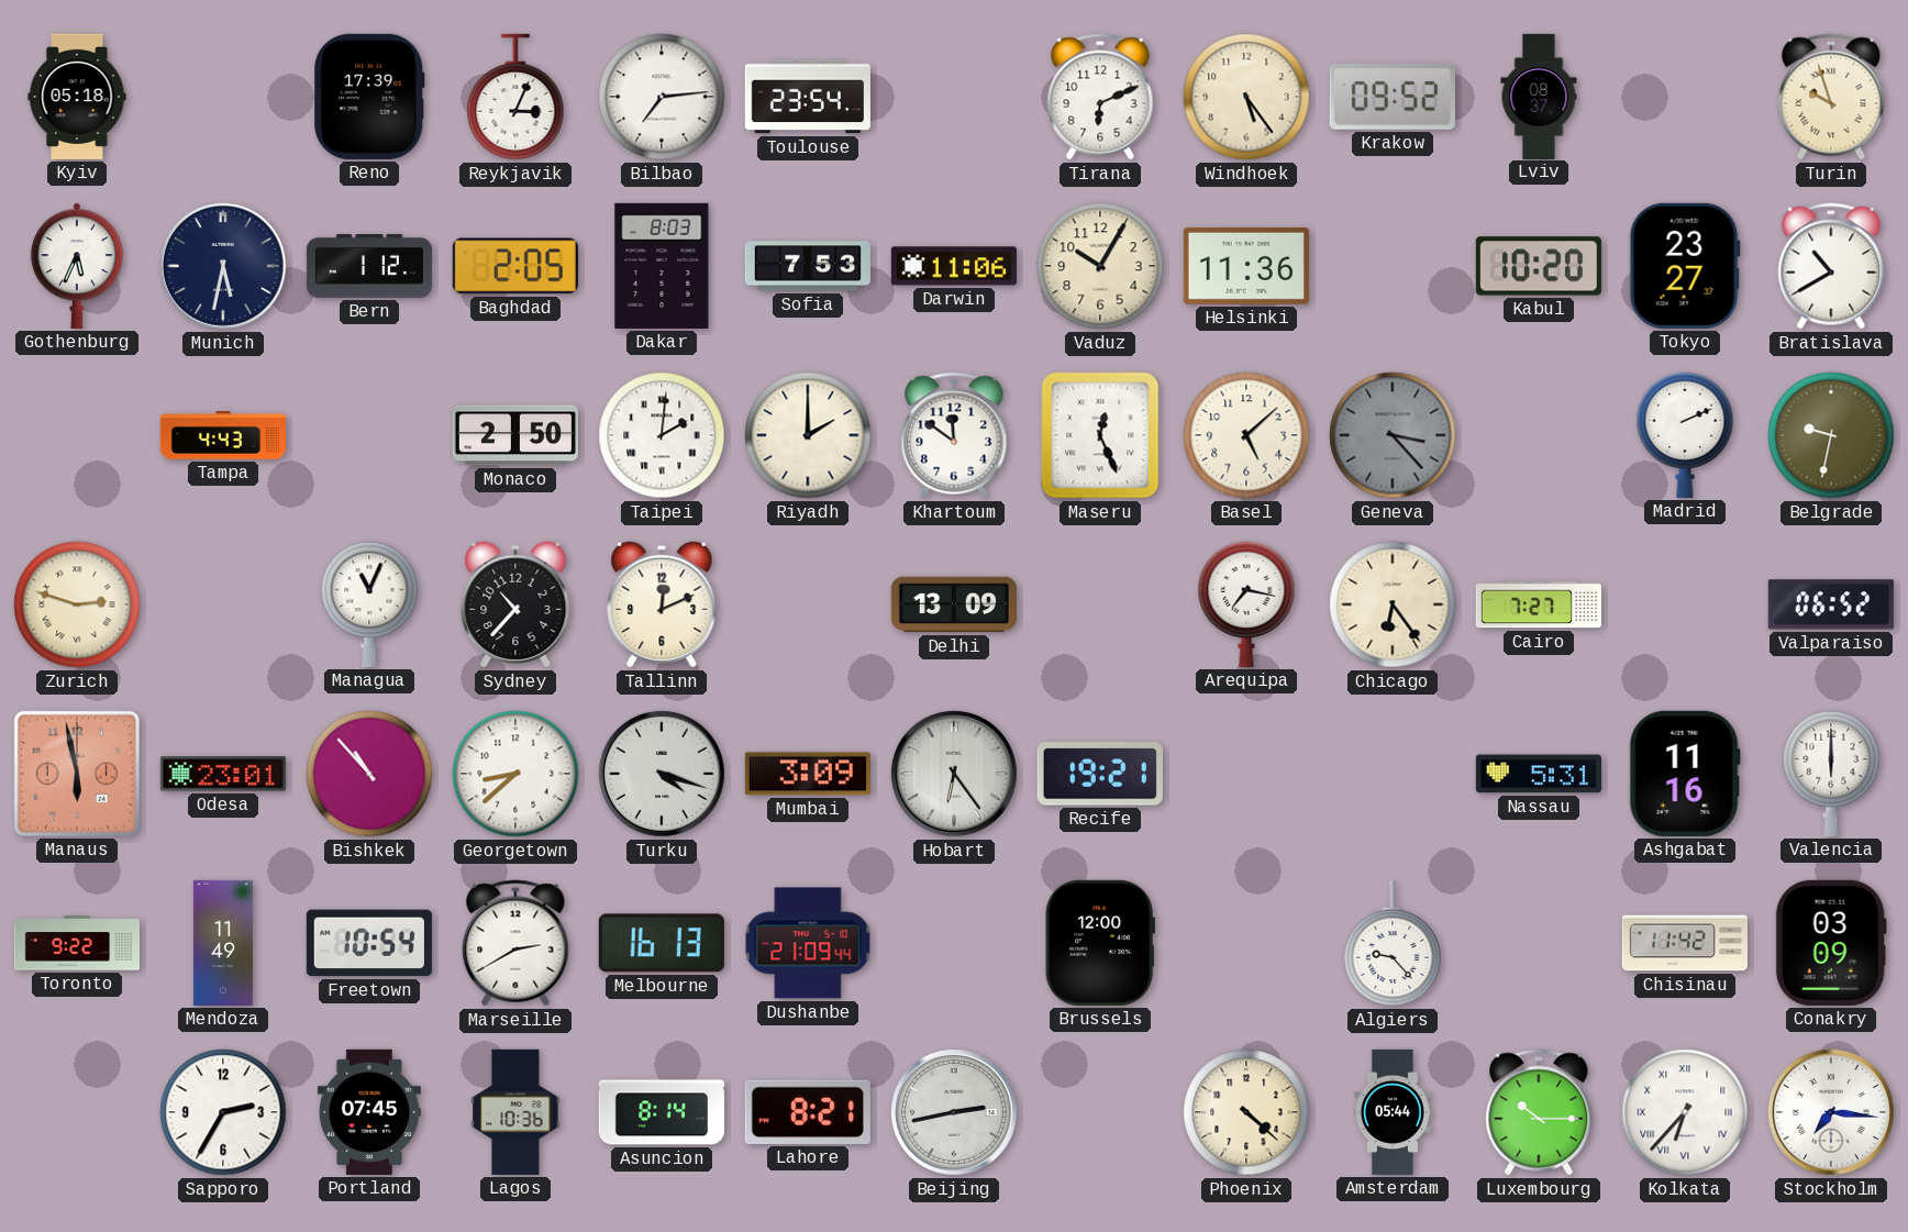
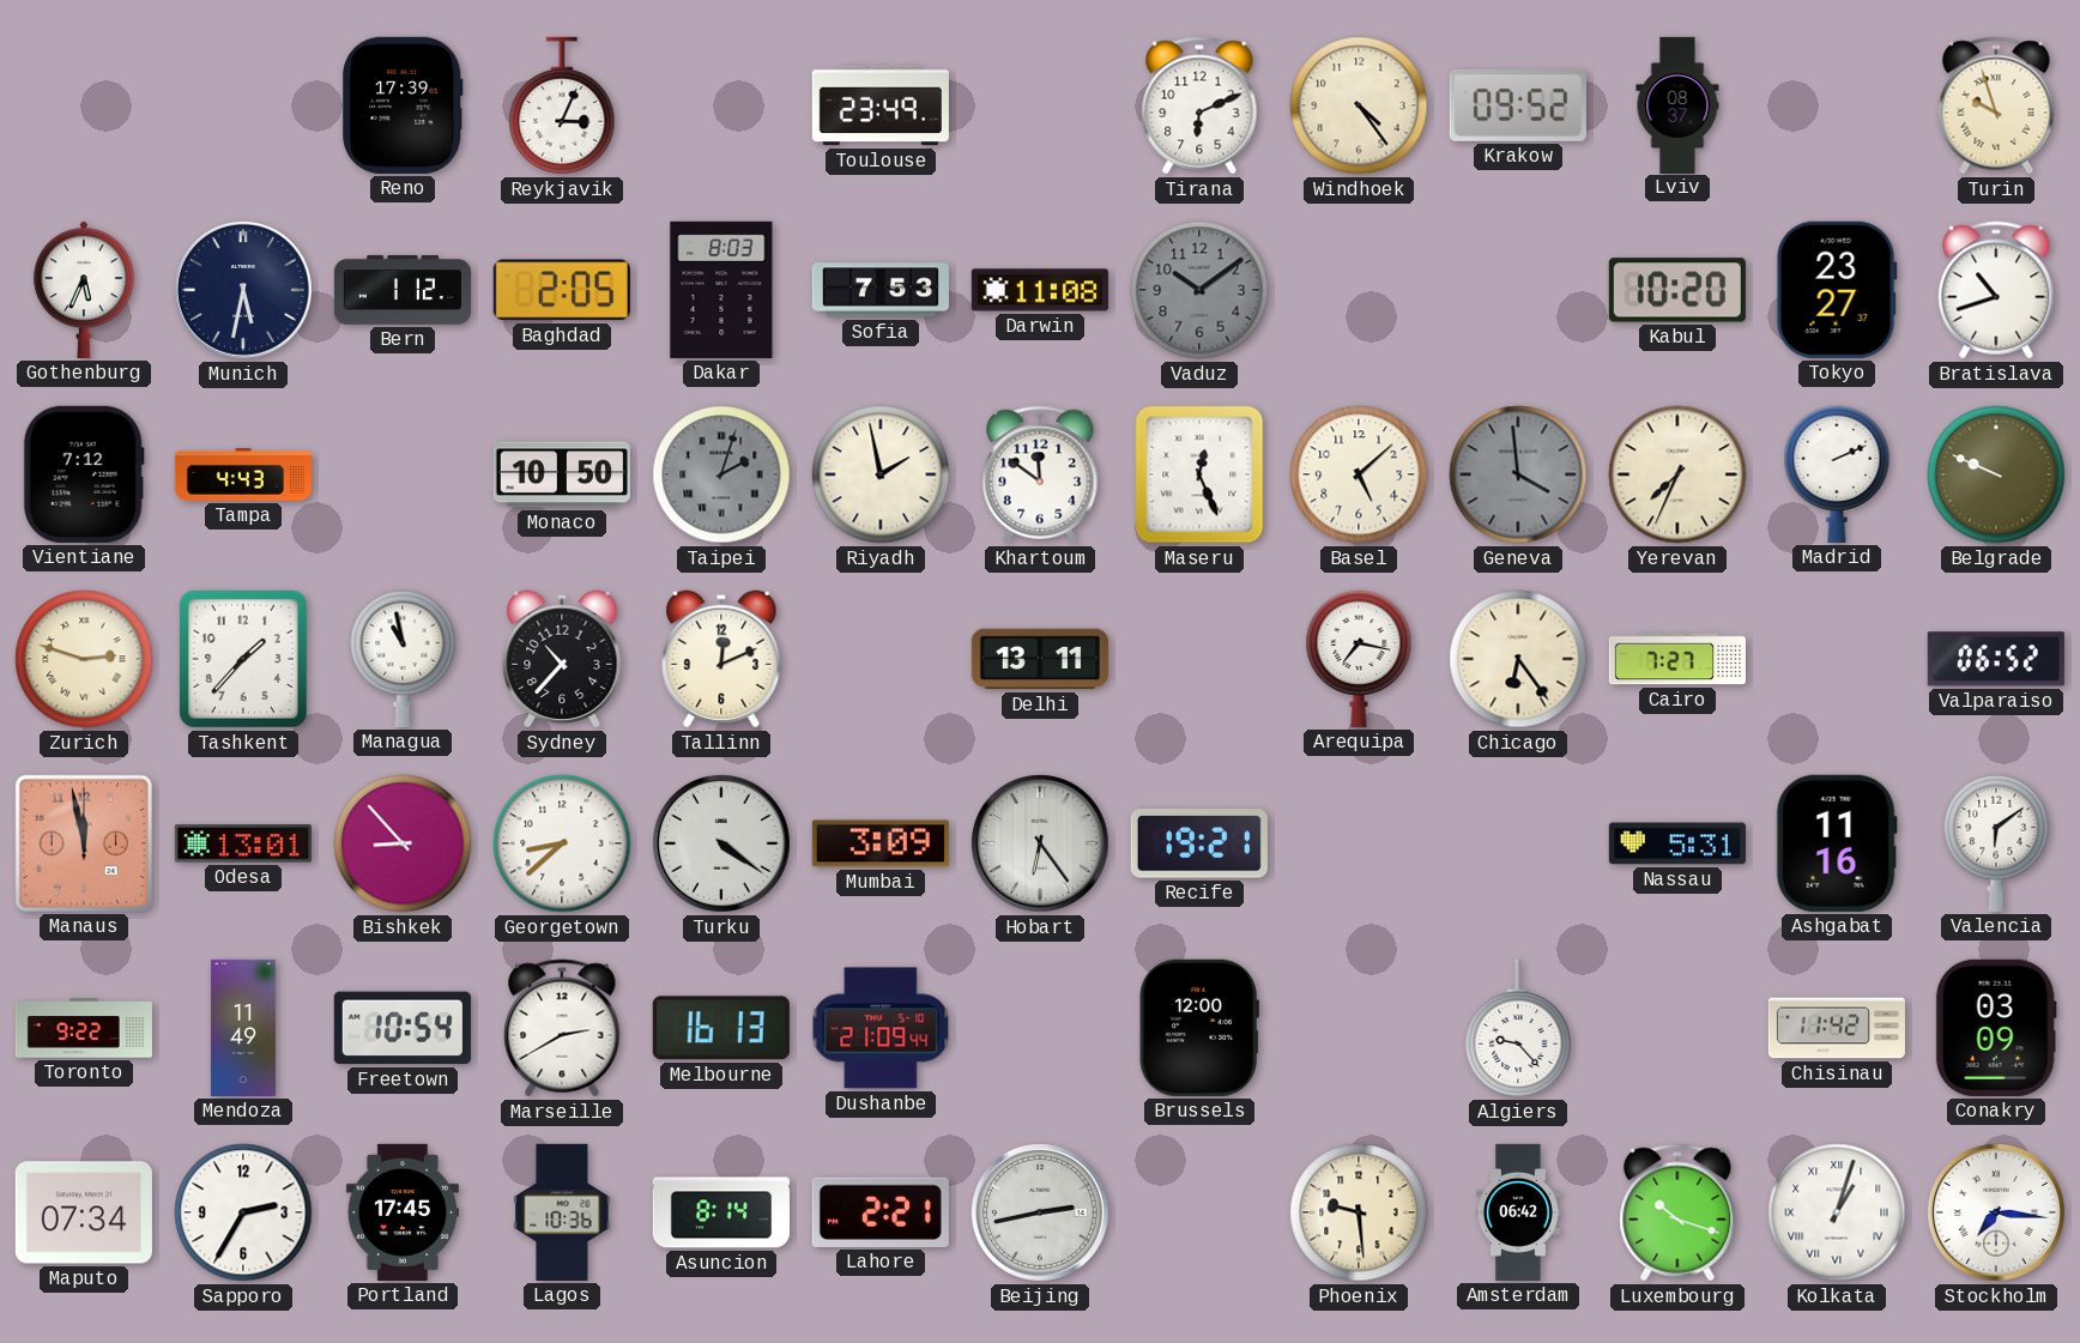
Kyiv: 05:18 -> none
Bilbao: 7:14 -> none
Toulouse: 23:54 -> 23:49
Windhoek: 5:24 -> 4:24
Darwin: 11:06 -> 11:08
Vaduz: 10:05 -> 10:09
Vaduz dial: cream -> grey
Helsinki: 11:36 -> none
Bratislava: 10:40 -> 10:42
Vientiane: none -> 7:12
Monaco: 2:50 -> 10:50
Taipei: 2:01 -> 2:03
Taipei dial: white -> grey
Riyadh: 2:00 -> 1:58
Geneva: 3:23 -> 3:59
Yerevan: none -> 7:34
Belgrade: 9:32 -> 9:49
Tashkent: none -> 1:37
Managua: 11:04 -> 10:58
Delhi: 13:09 -> 13:11
Manaus: 5:58 -> 11:58
Odesa: 23:01 -> 13:01
Bishkek: 10:53 -> 8:53
Turku: 4:18 -> 4:21
Valencia: 6:00 -> 6:09
Maputo: none -> 07:34
Portland: 07:45 -> 17:45
Lahore: 8:21 -> 2:21
Phoenix: 4:22 -> 9:29
Amsterdam: 05:44 -> 06:42
Luxembourg: 10:15 -> 10:18
Kolkata: 6:37 -> 1:03
